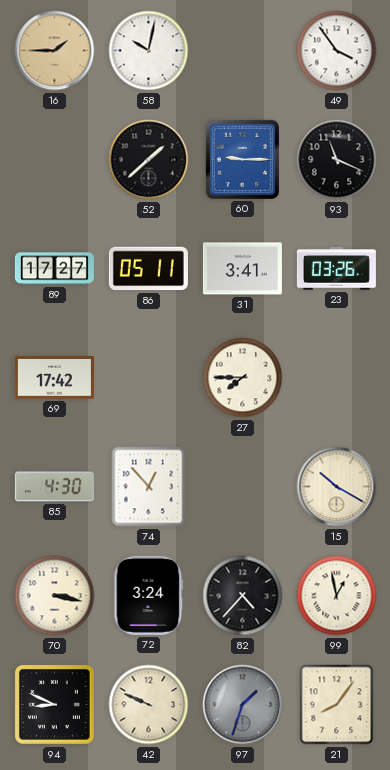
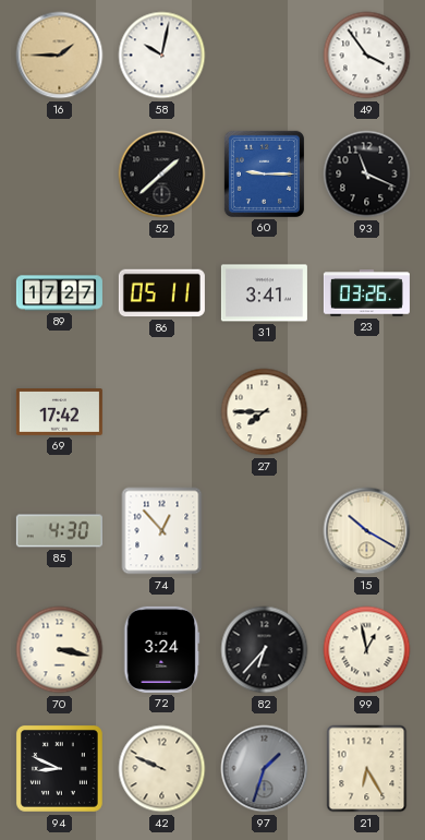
82: 4:37 -> 6:37
21: 8:06 -> 6:25
